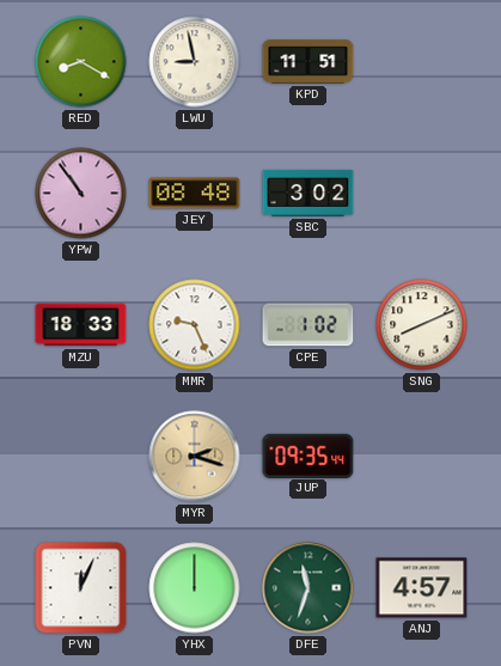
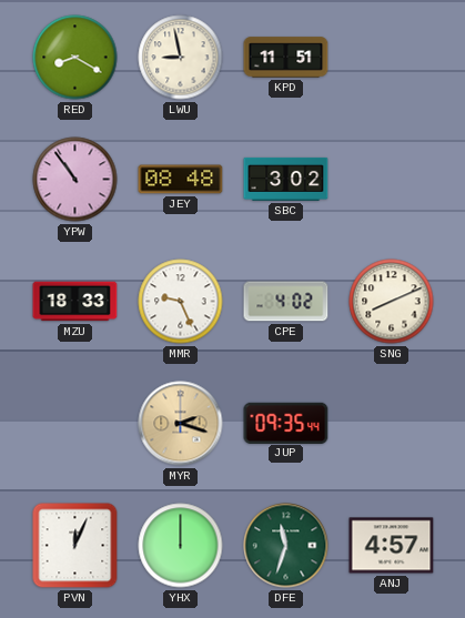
CPE: 1:02 -> 4:02
